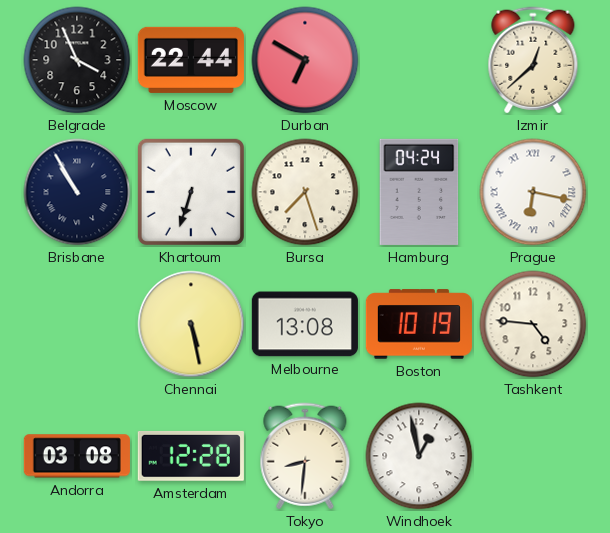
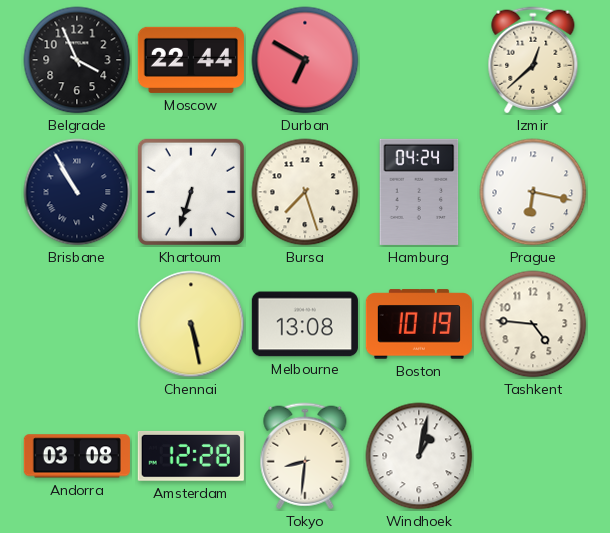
Prague numerals: Roman -> Arabic
Windhoek: 12:58 -> 1:02
